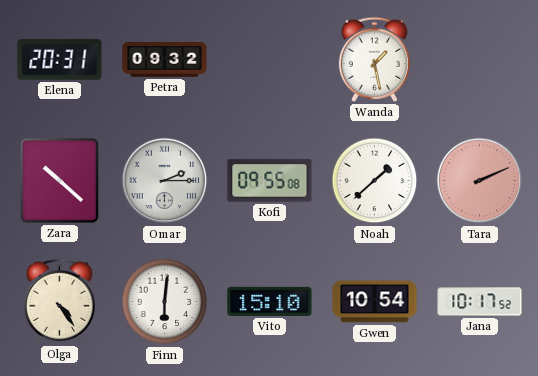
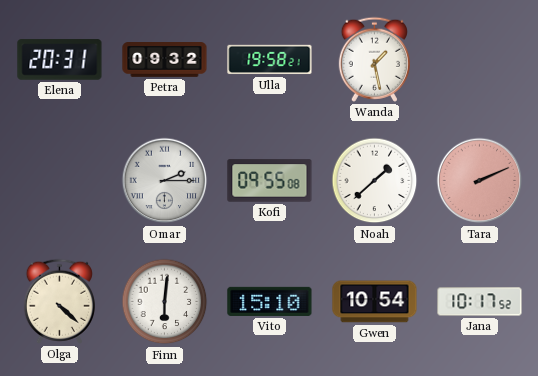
Ulla: none -> 19:58
Zara: 10:22 -> none
Olga: 4:24 -> 4:22
